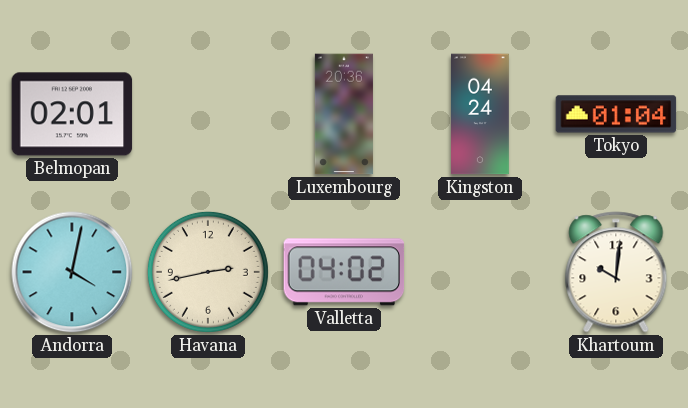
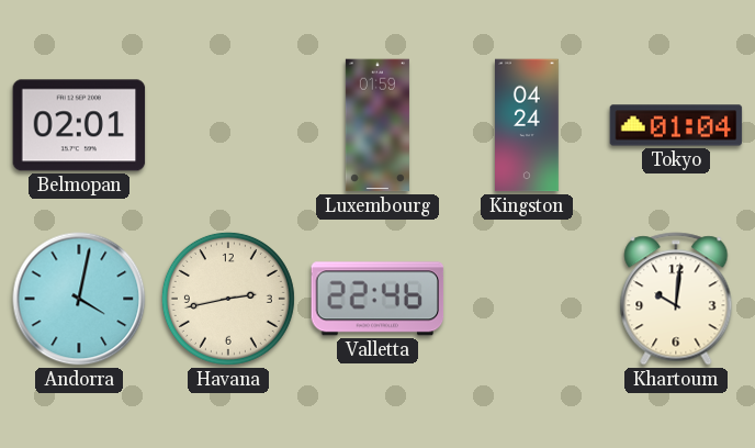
Luxembourg: 20:36 -> 01:59
Valletta: 04:02 -> 22:46
